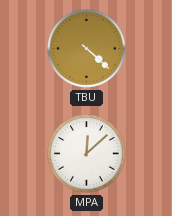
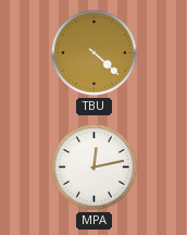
MPA: 12:08 -> 12:13
